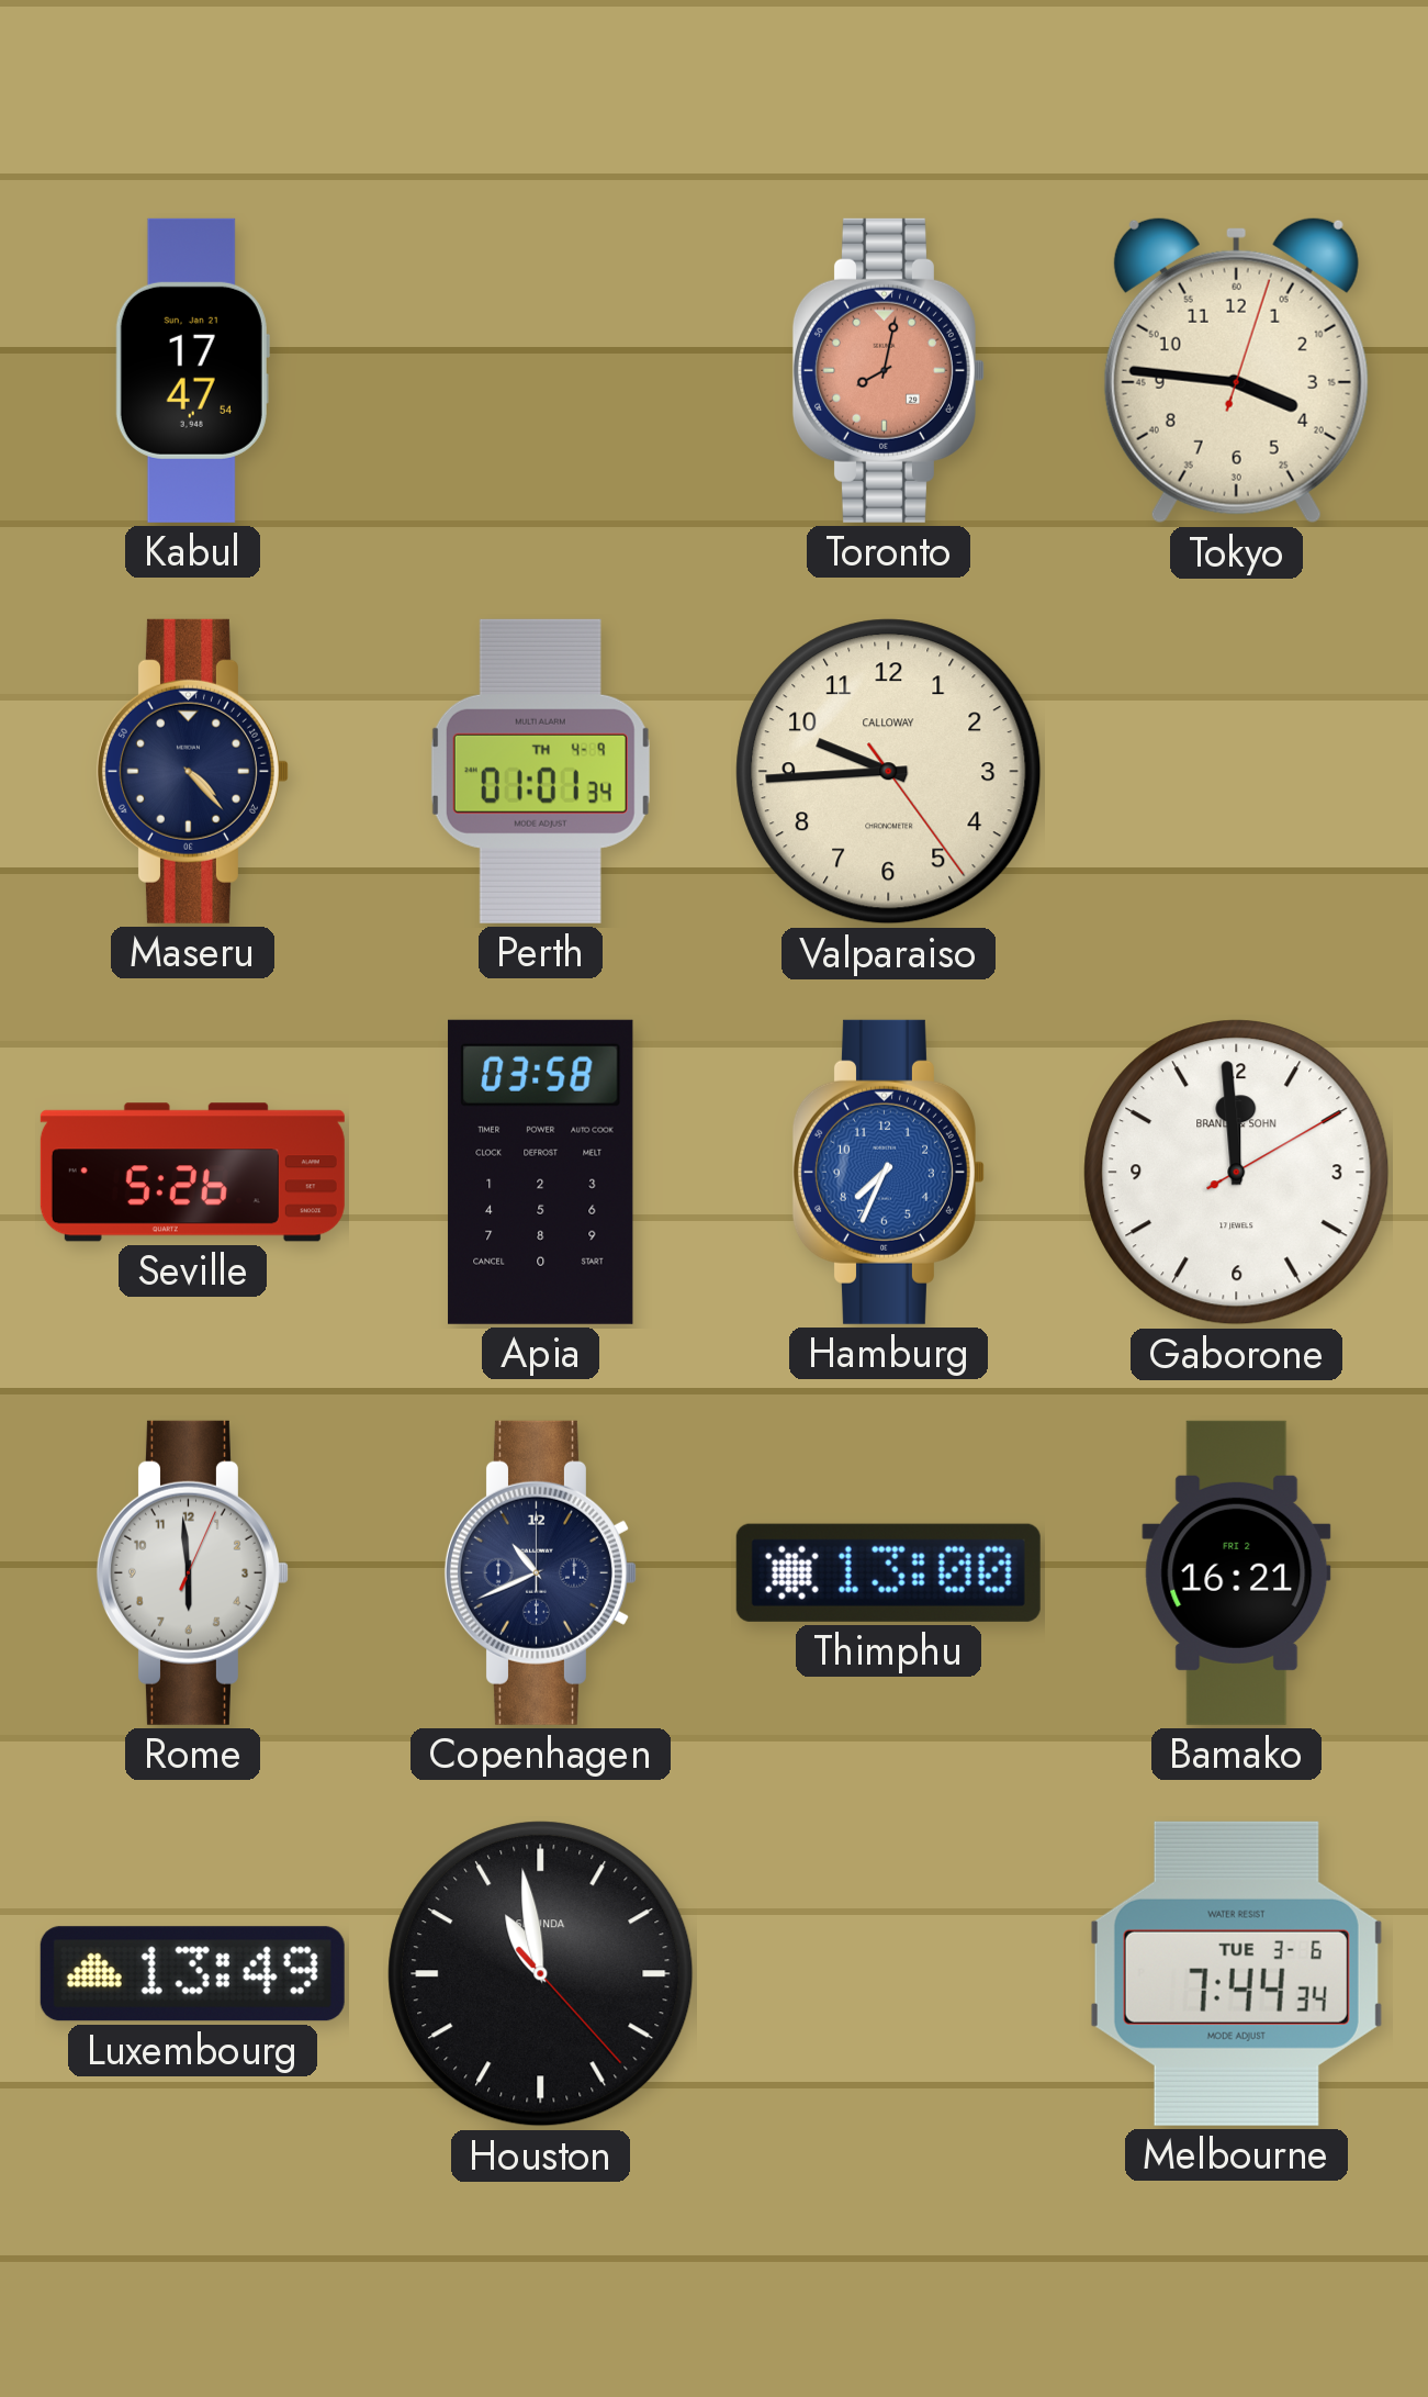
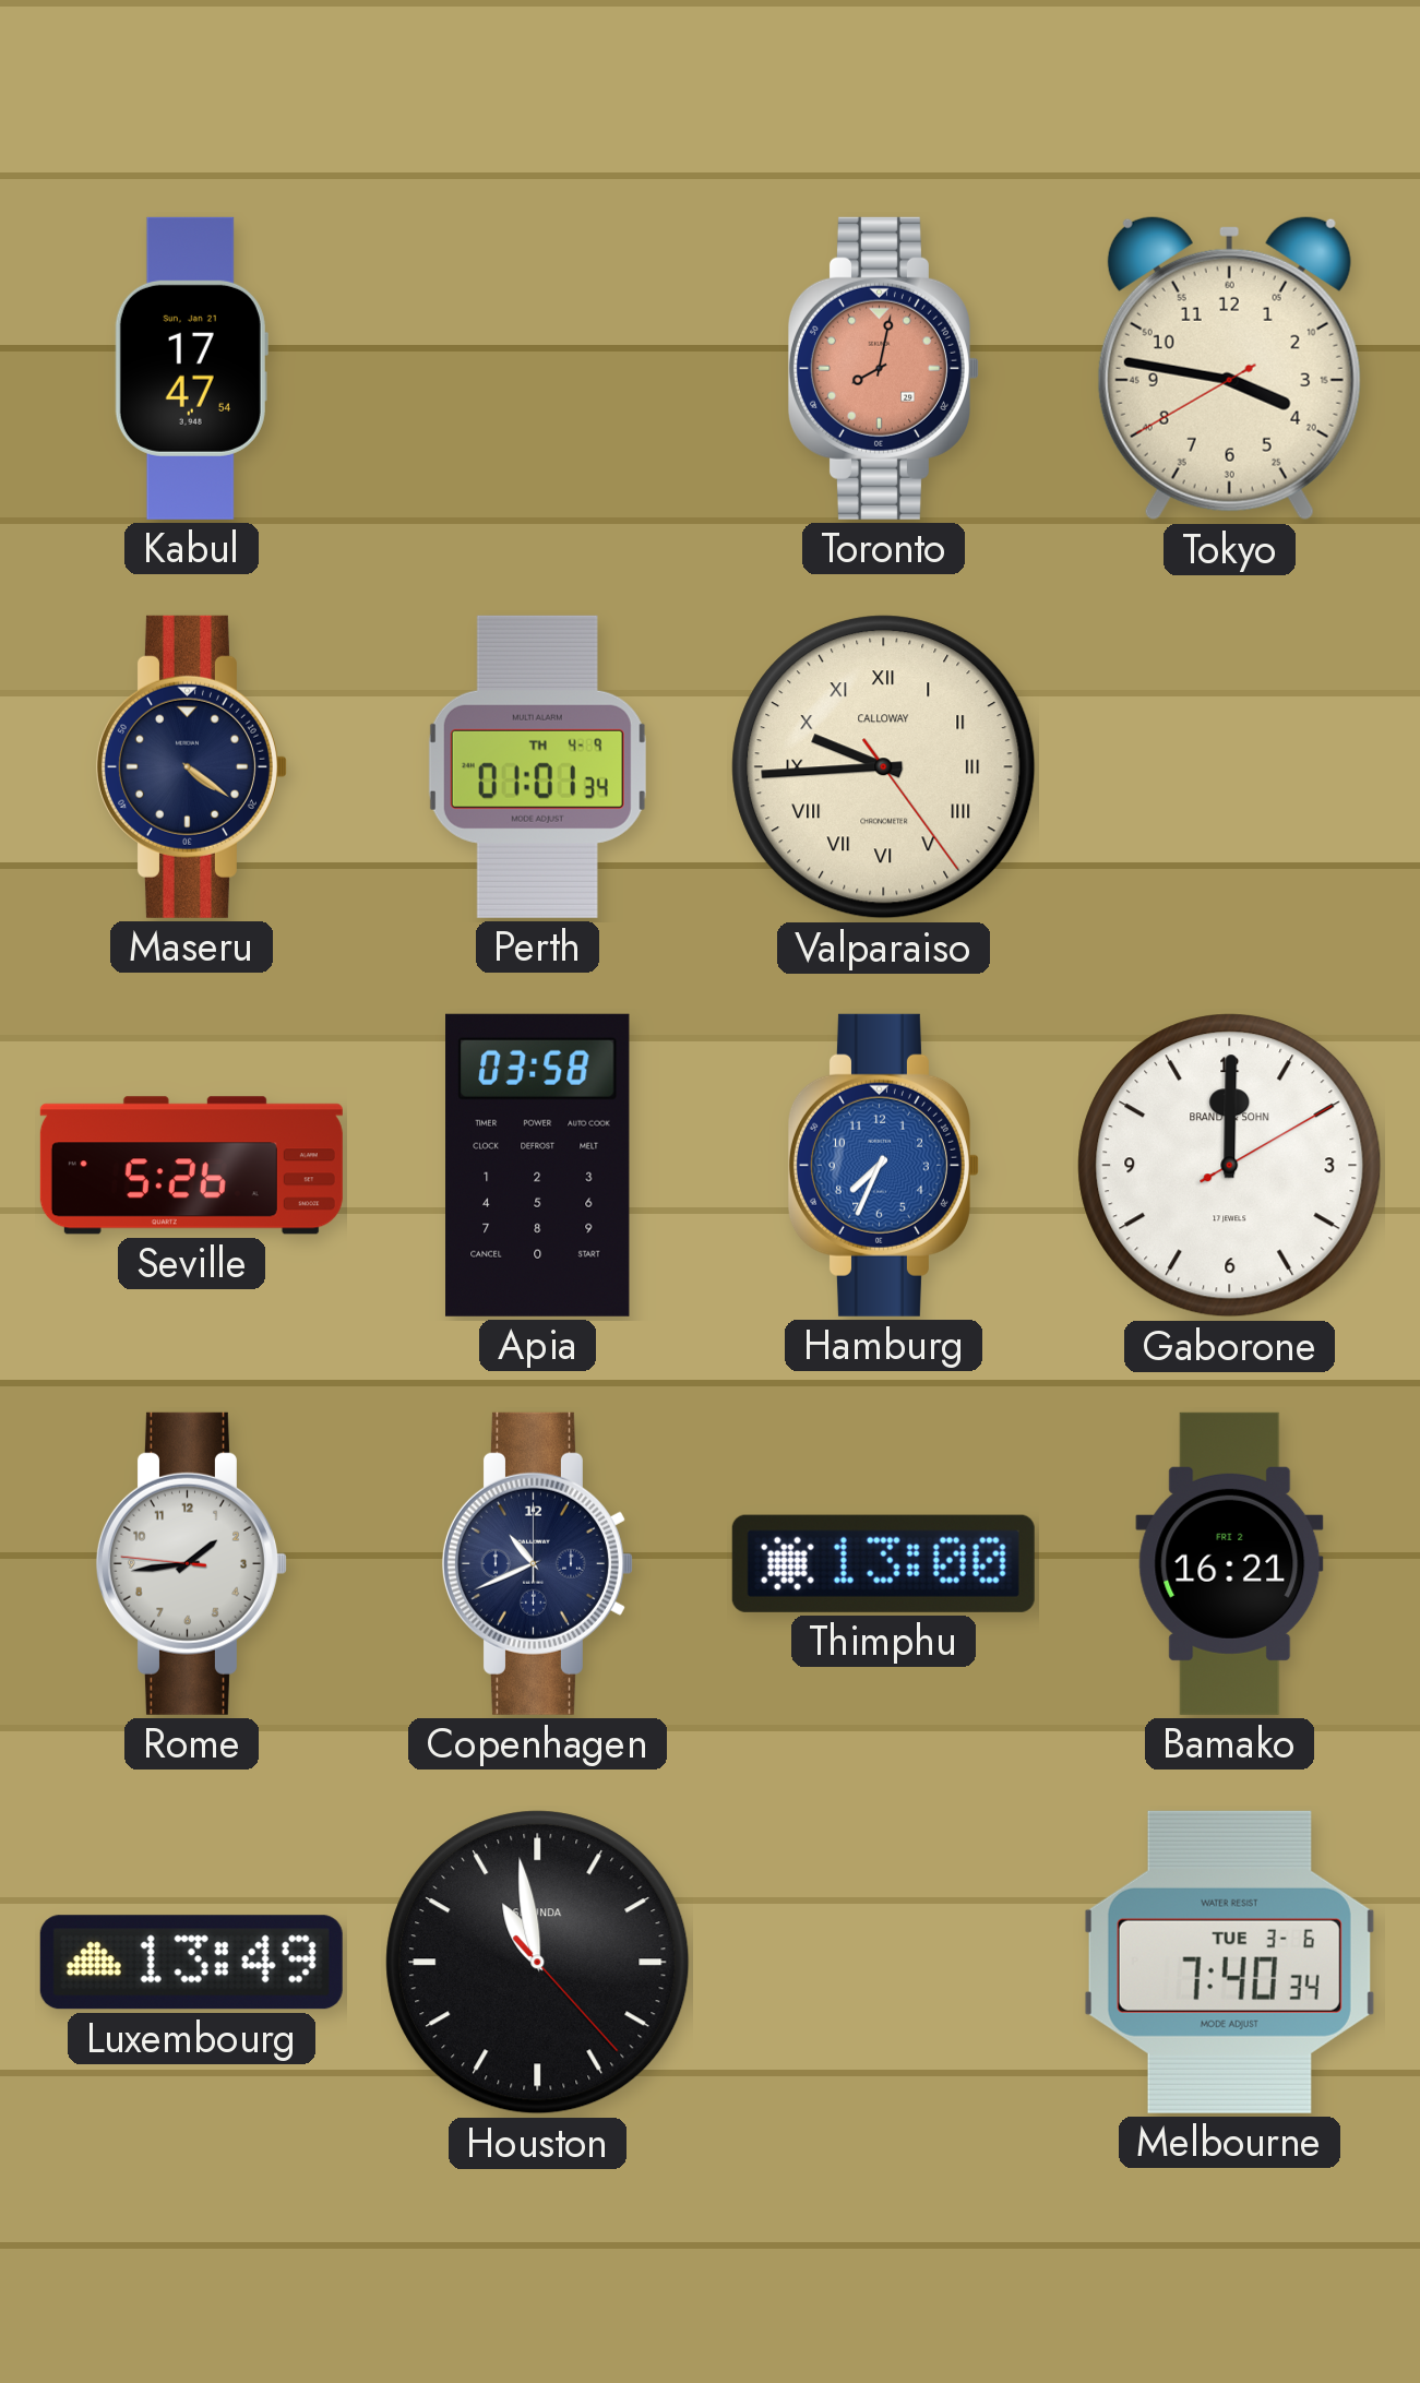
Tokyo: 3:46:03 -> 3:46:40
Maseru: 4:23 -> 4:21
Valparaiso numerals: Arabic -> Roman
Gaborone: 11:59 -> 12:00
Rome: 5:59 -> 1:43
Melbourne: 7:44 -> 7:40
